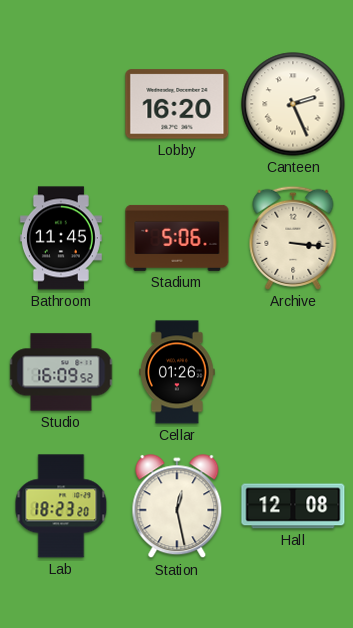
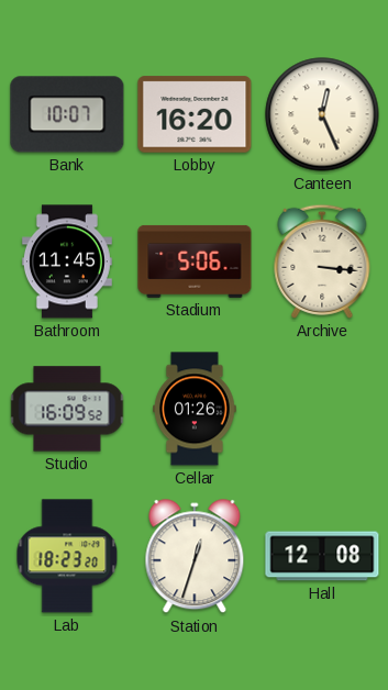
Bank: none -> 10:07
Canteen: 2:26 -> 12:26
Station: 12:28 -> 12:33
